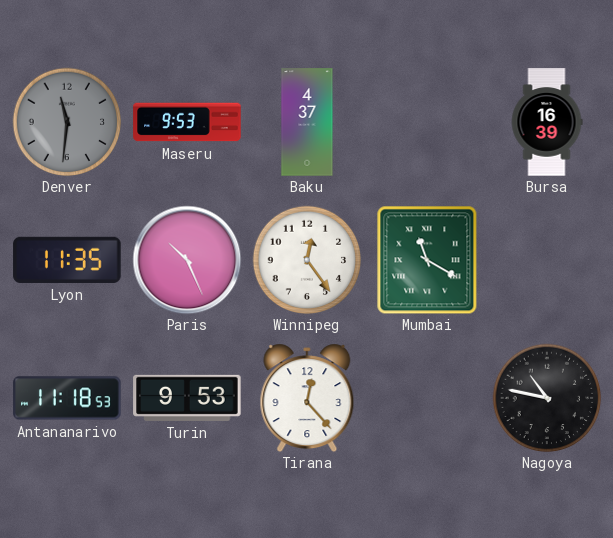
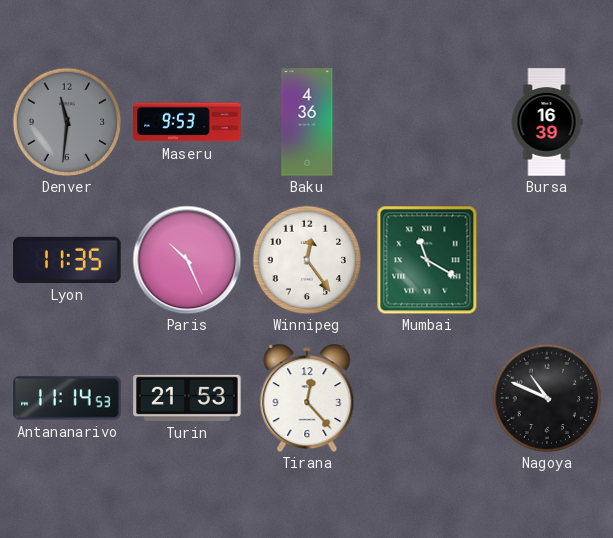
Baku: 4:37 -> 4:36
Antananarivo: 11:18 -> 11:14
Turin: 9:53 -> 21:53
Nagoya: 10:47 -> 10:49
